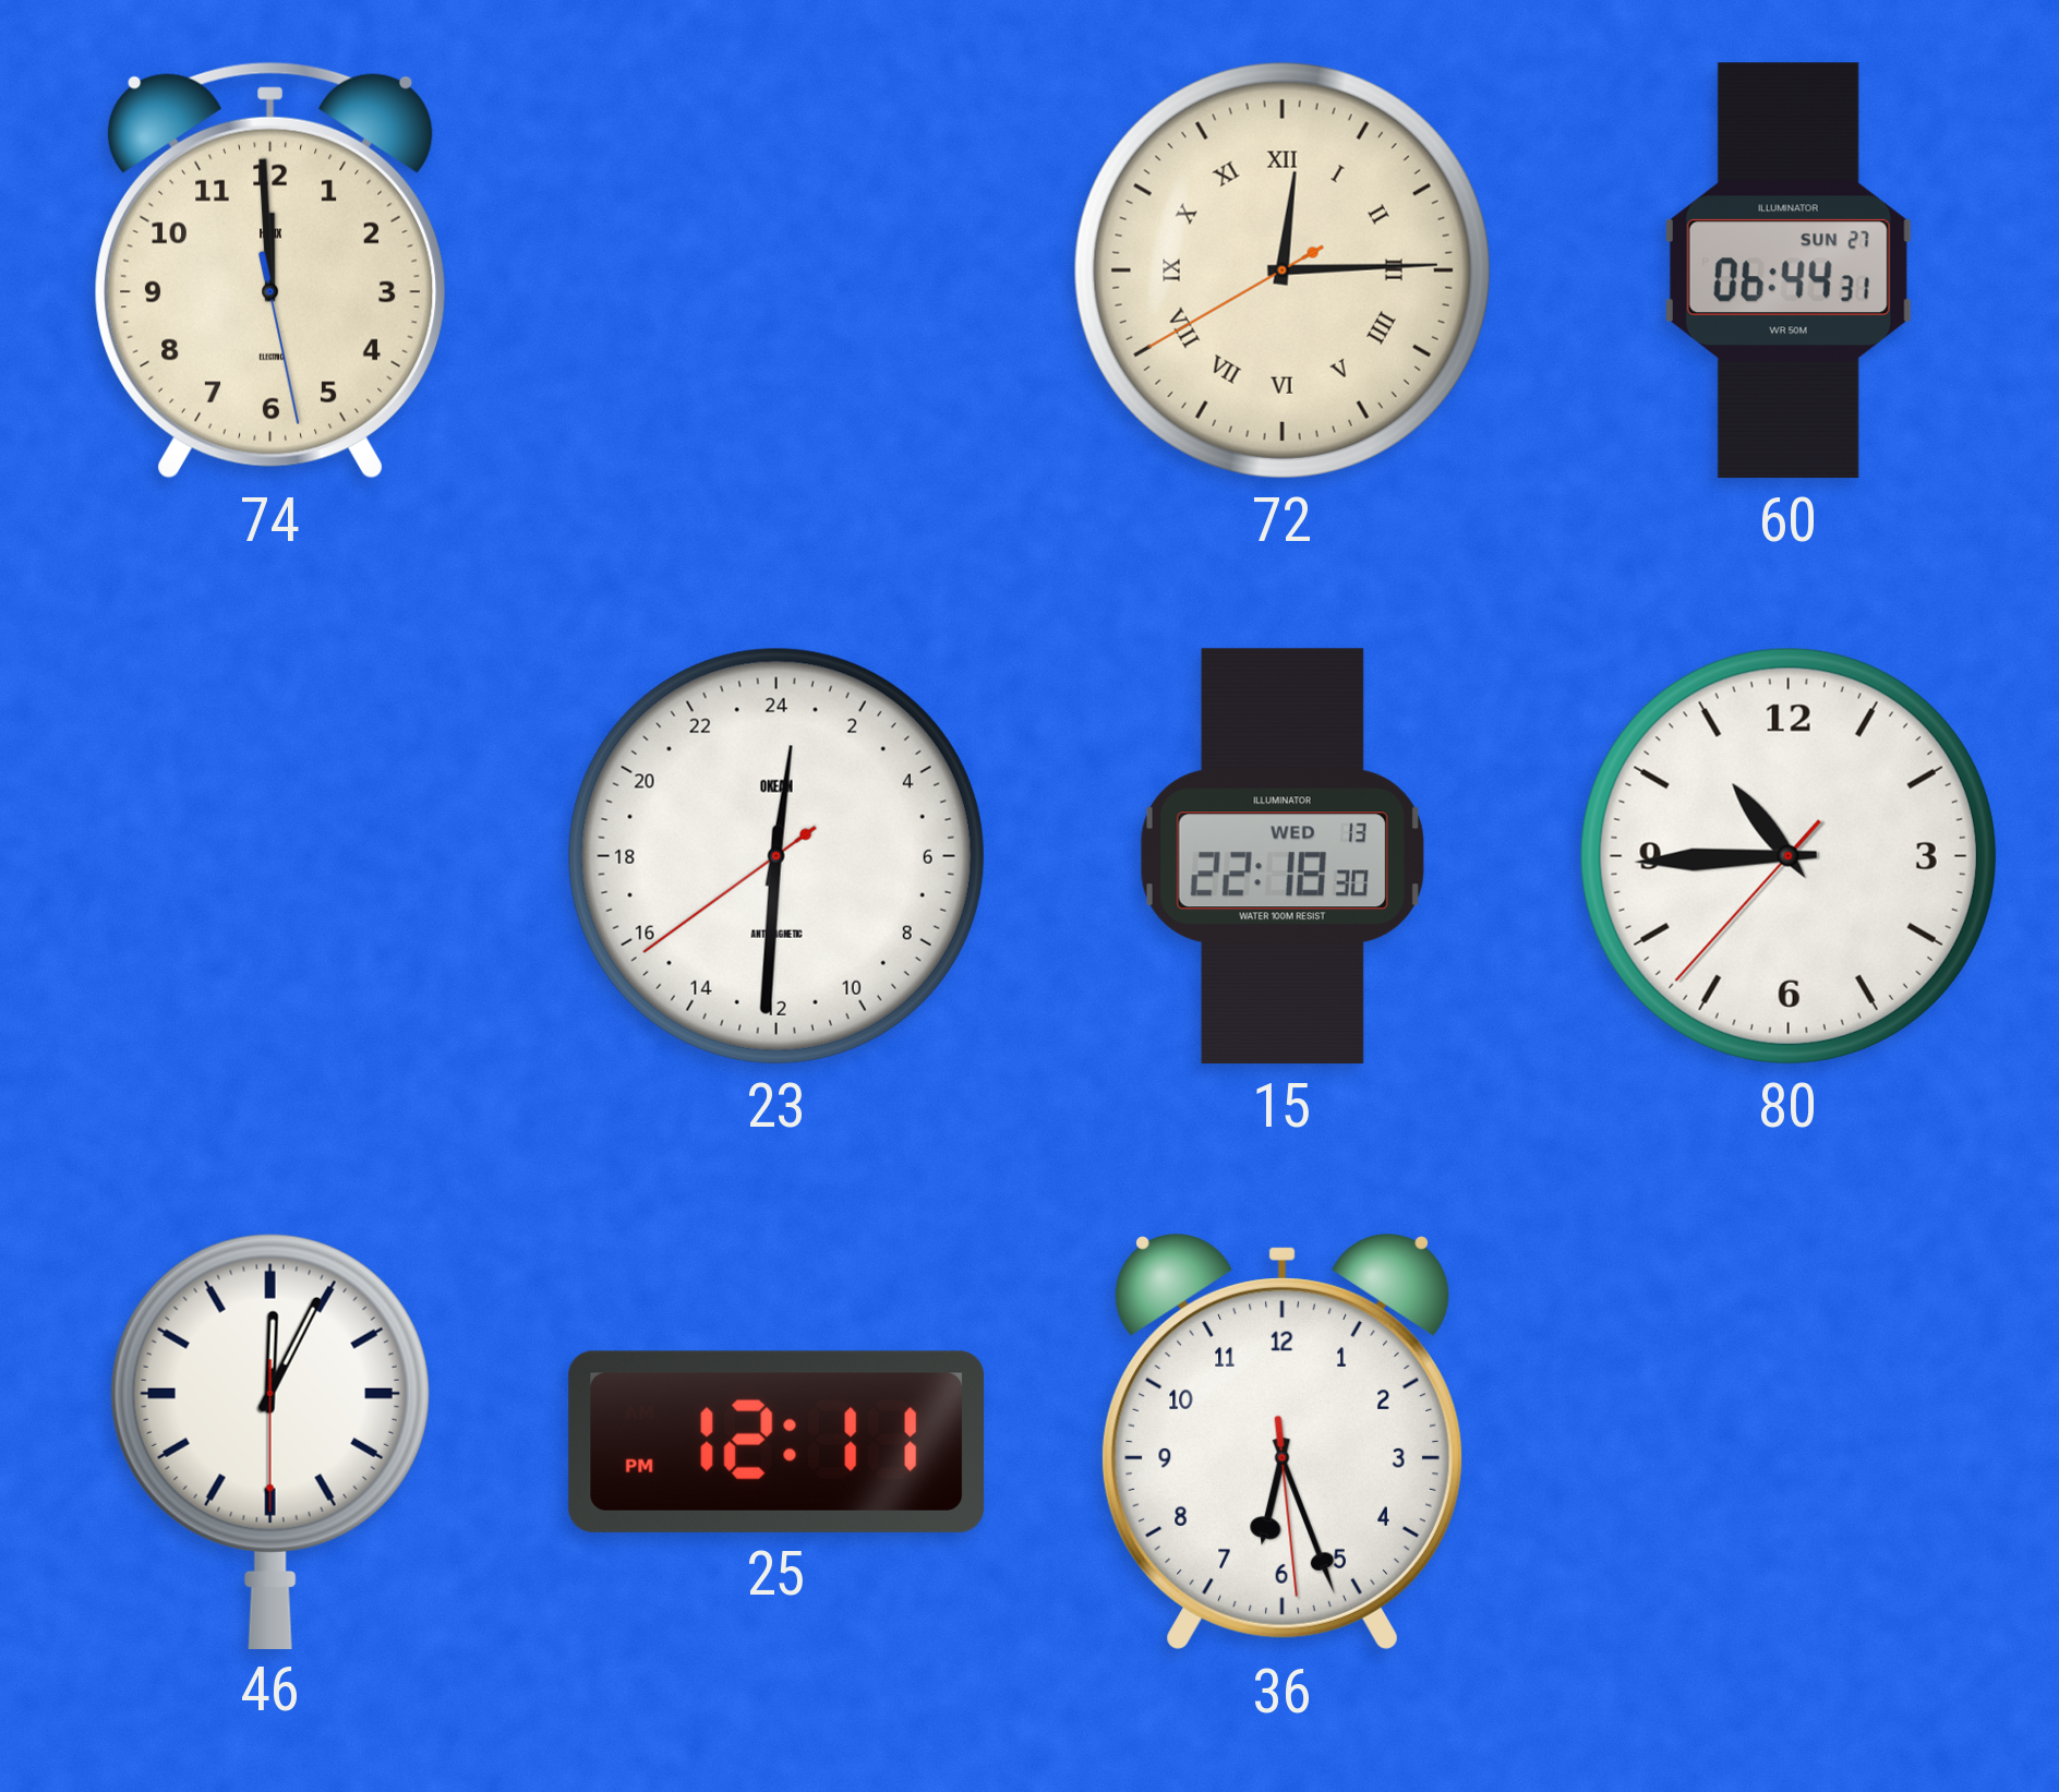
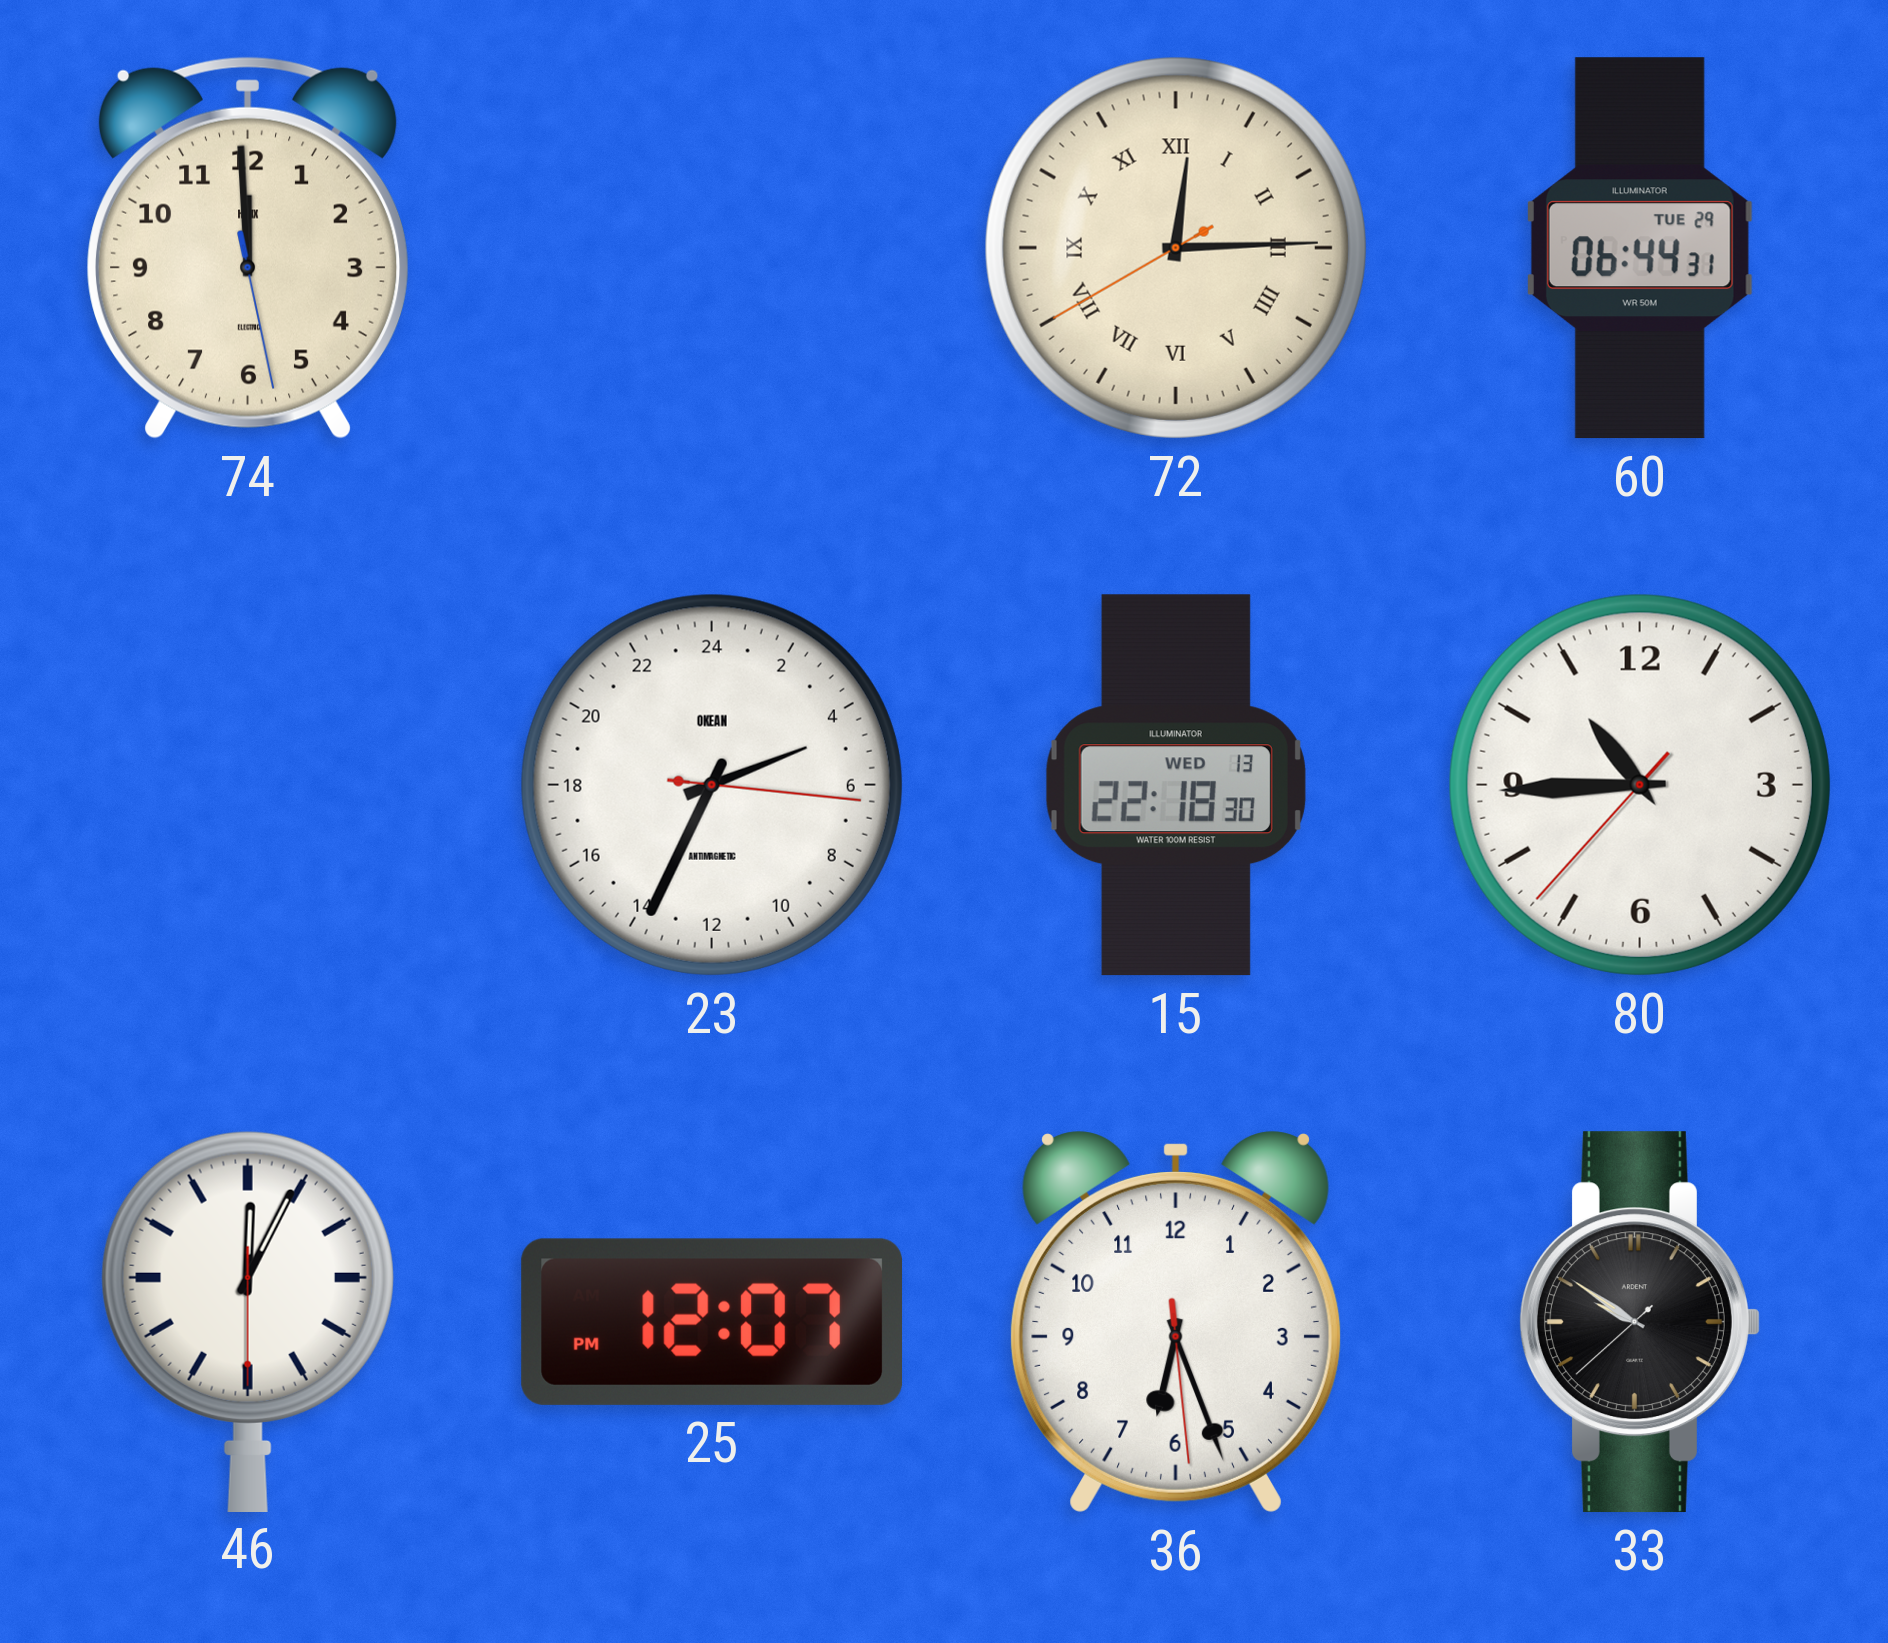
60 date: SUN 27 -> TUE 29
23: 0:30 -> 4:34
25: 12:11 -> 12:07
33: none -> 9:50
